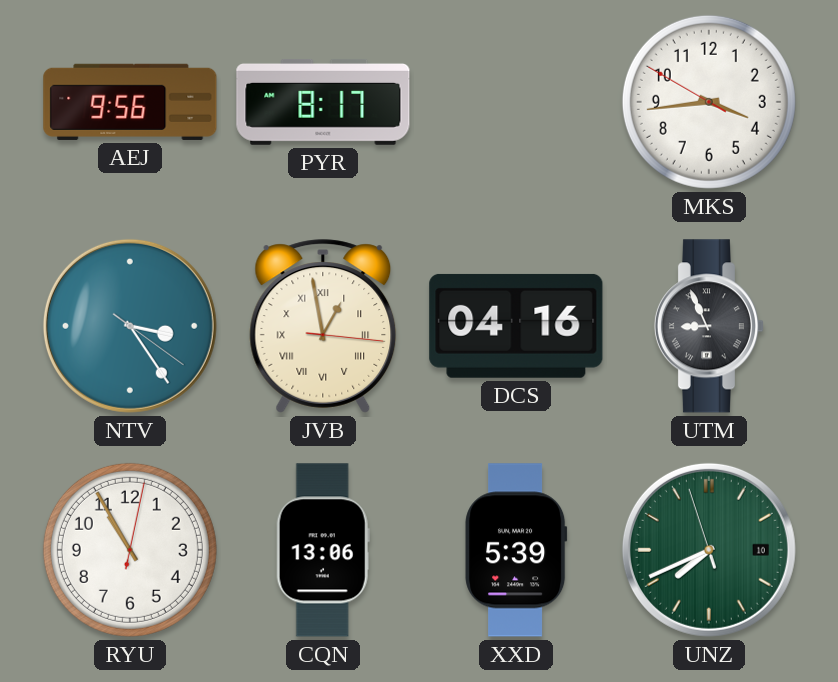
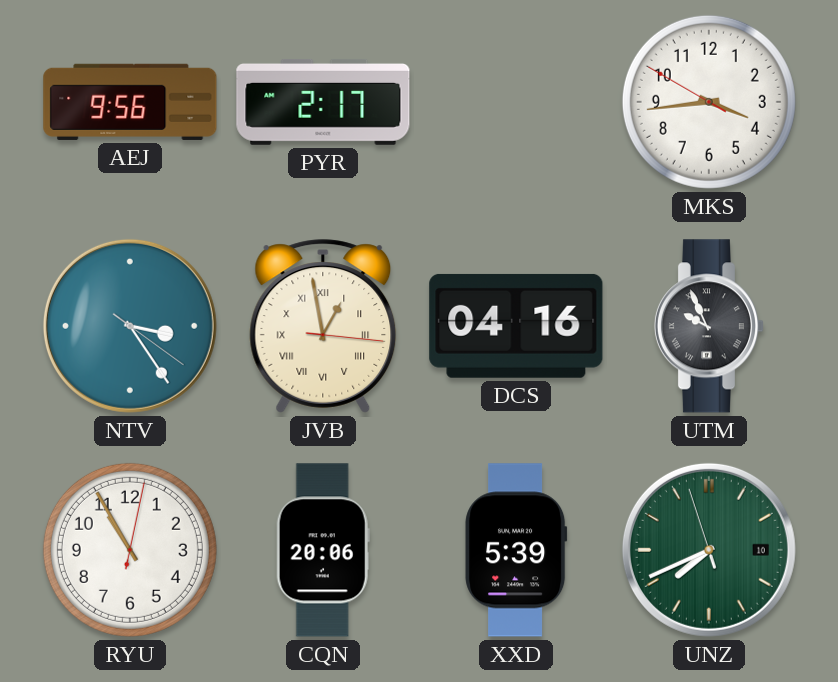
PYR: 8:17 -> 2:17
UTM: 8:56 -> 9:56
CQN: 13:06 -> 20:06
